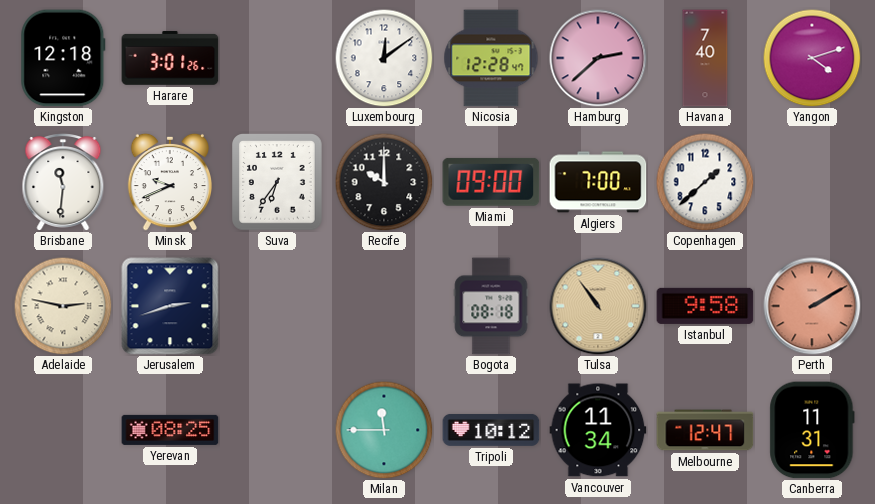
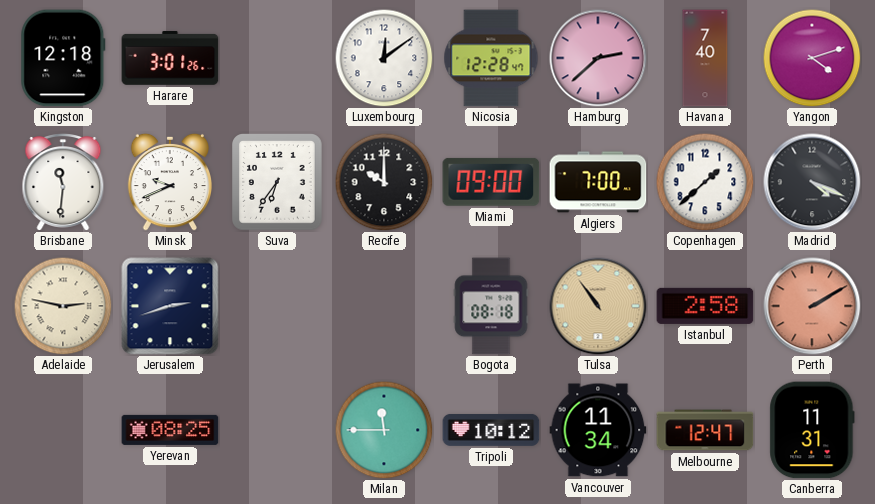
Madrid: none -> 4:19
Istanbul: 9:58 -> 2:58
